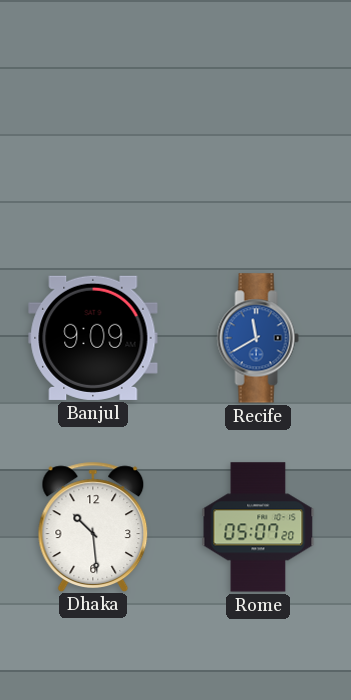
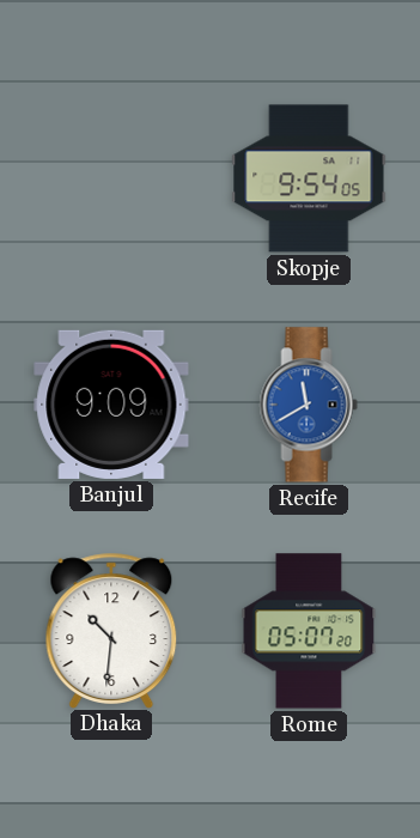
Skopje: none -> 9:54
Dhaka: 10:29 -> 10:31
